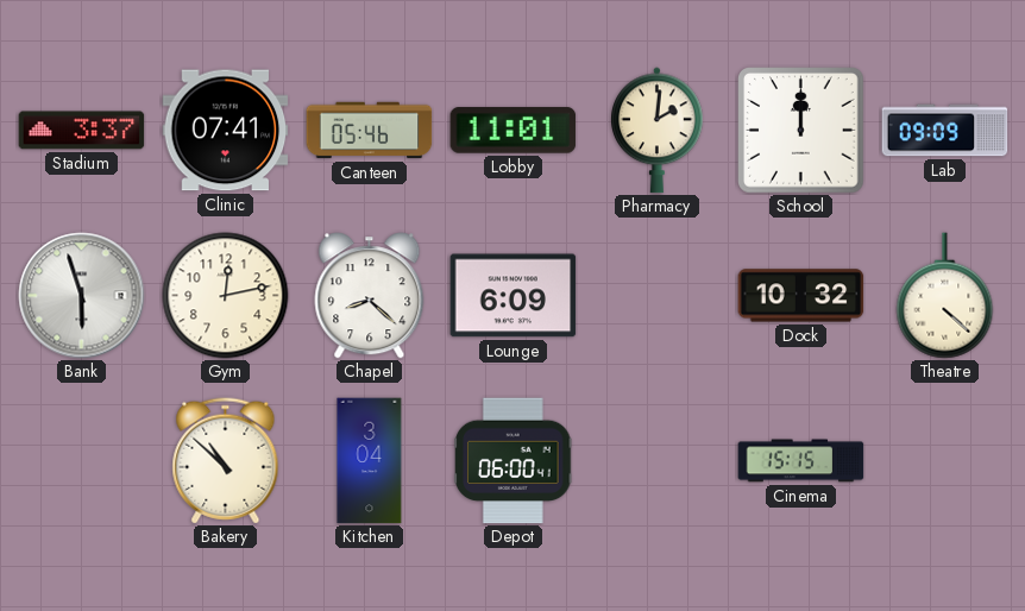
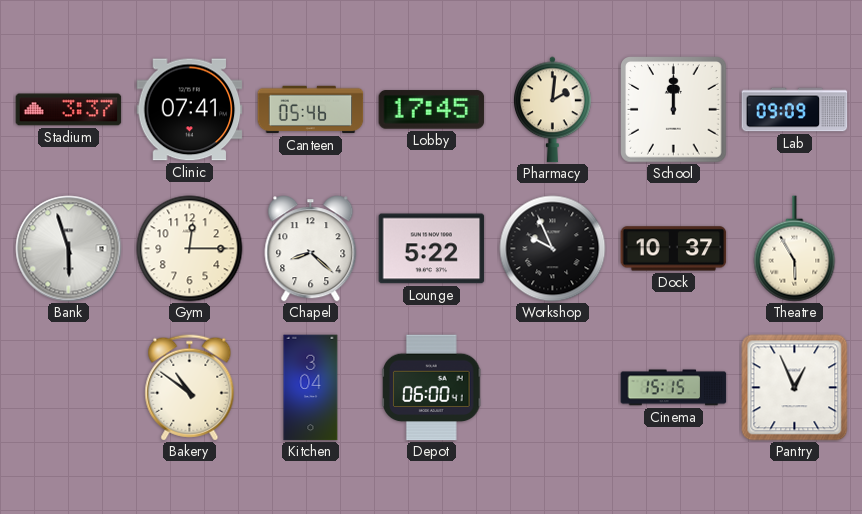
Lobby: 11:01 -> 17:45
Gym: 12:13 -> 12:15
Lounge: 6:09 -> 5:22
Workshop: none -> 9:56
Dock: 10:32 -> 10:37
Theatre: 4:22 -> 5:55
Bakery: 10:52 -> 10:51
Pantry: none -> 12:56
